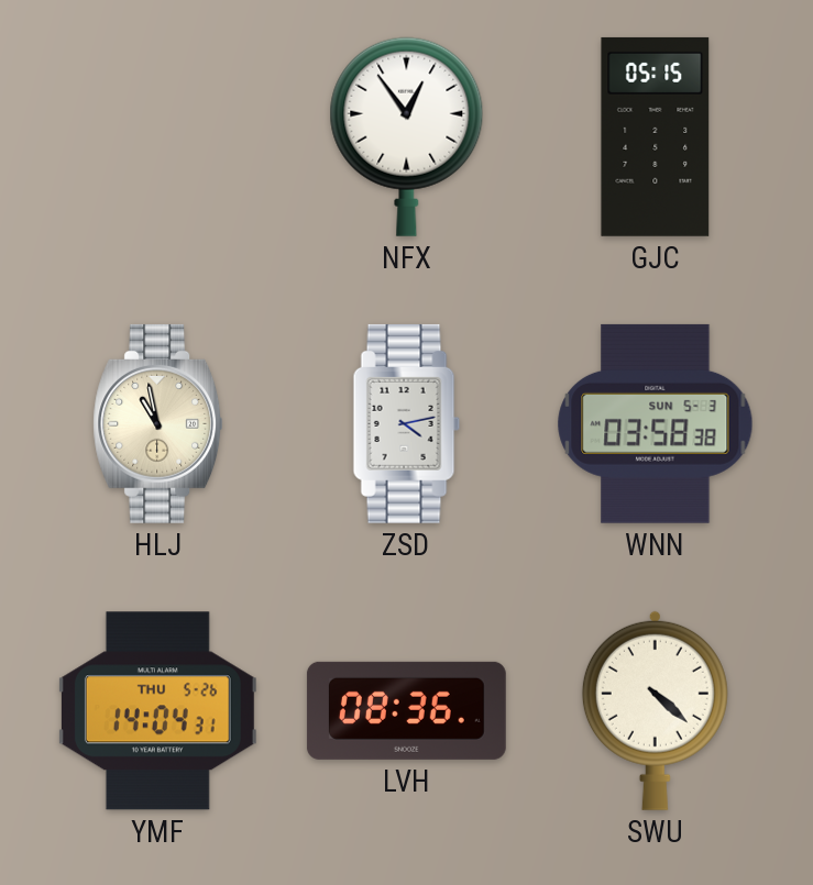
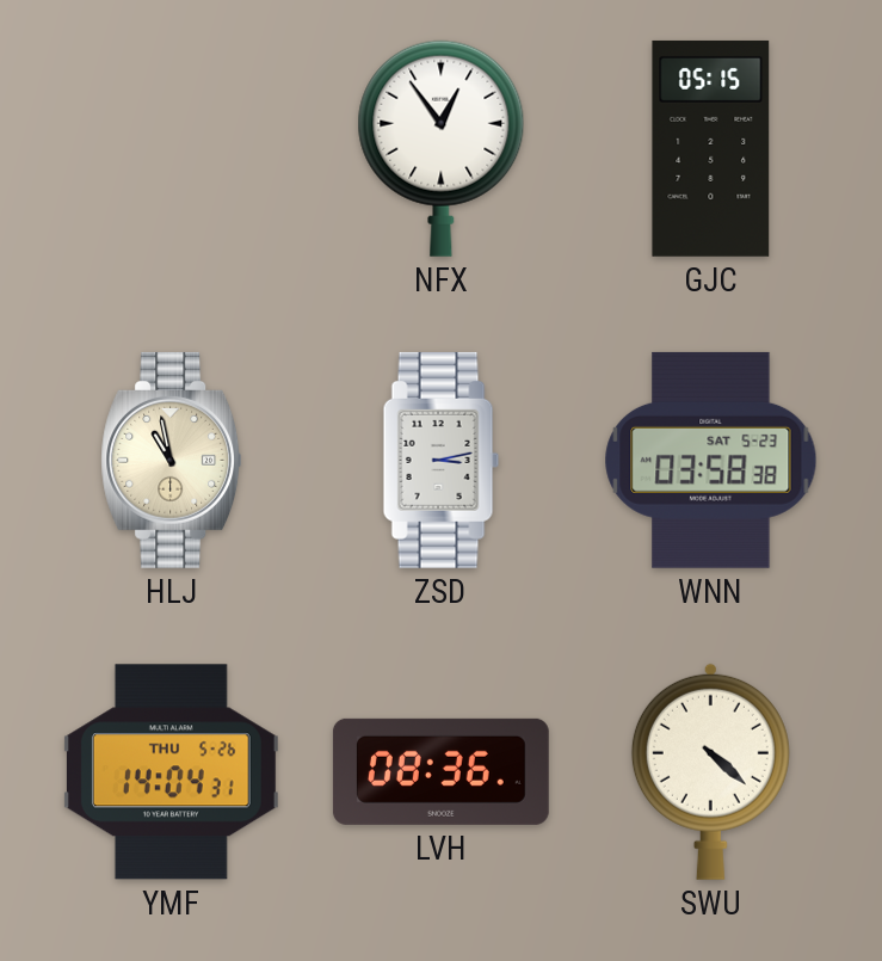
ZSD: 4:13 -> 3:13
WNN date: SUN 5-3 -> SAT 5-23
